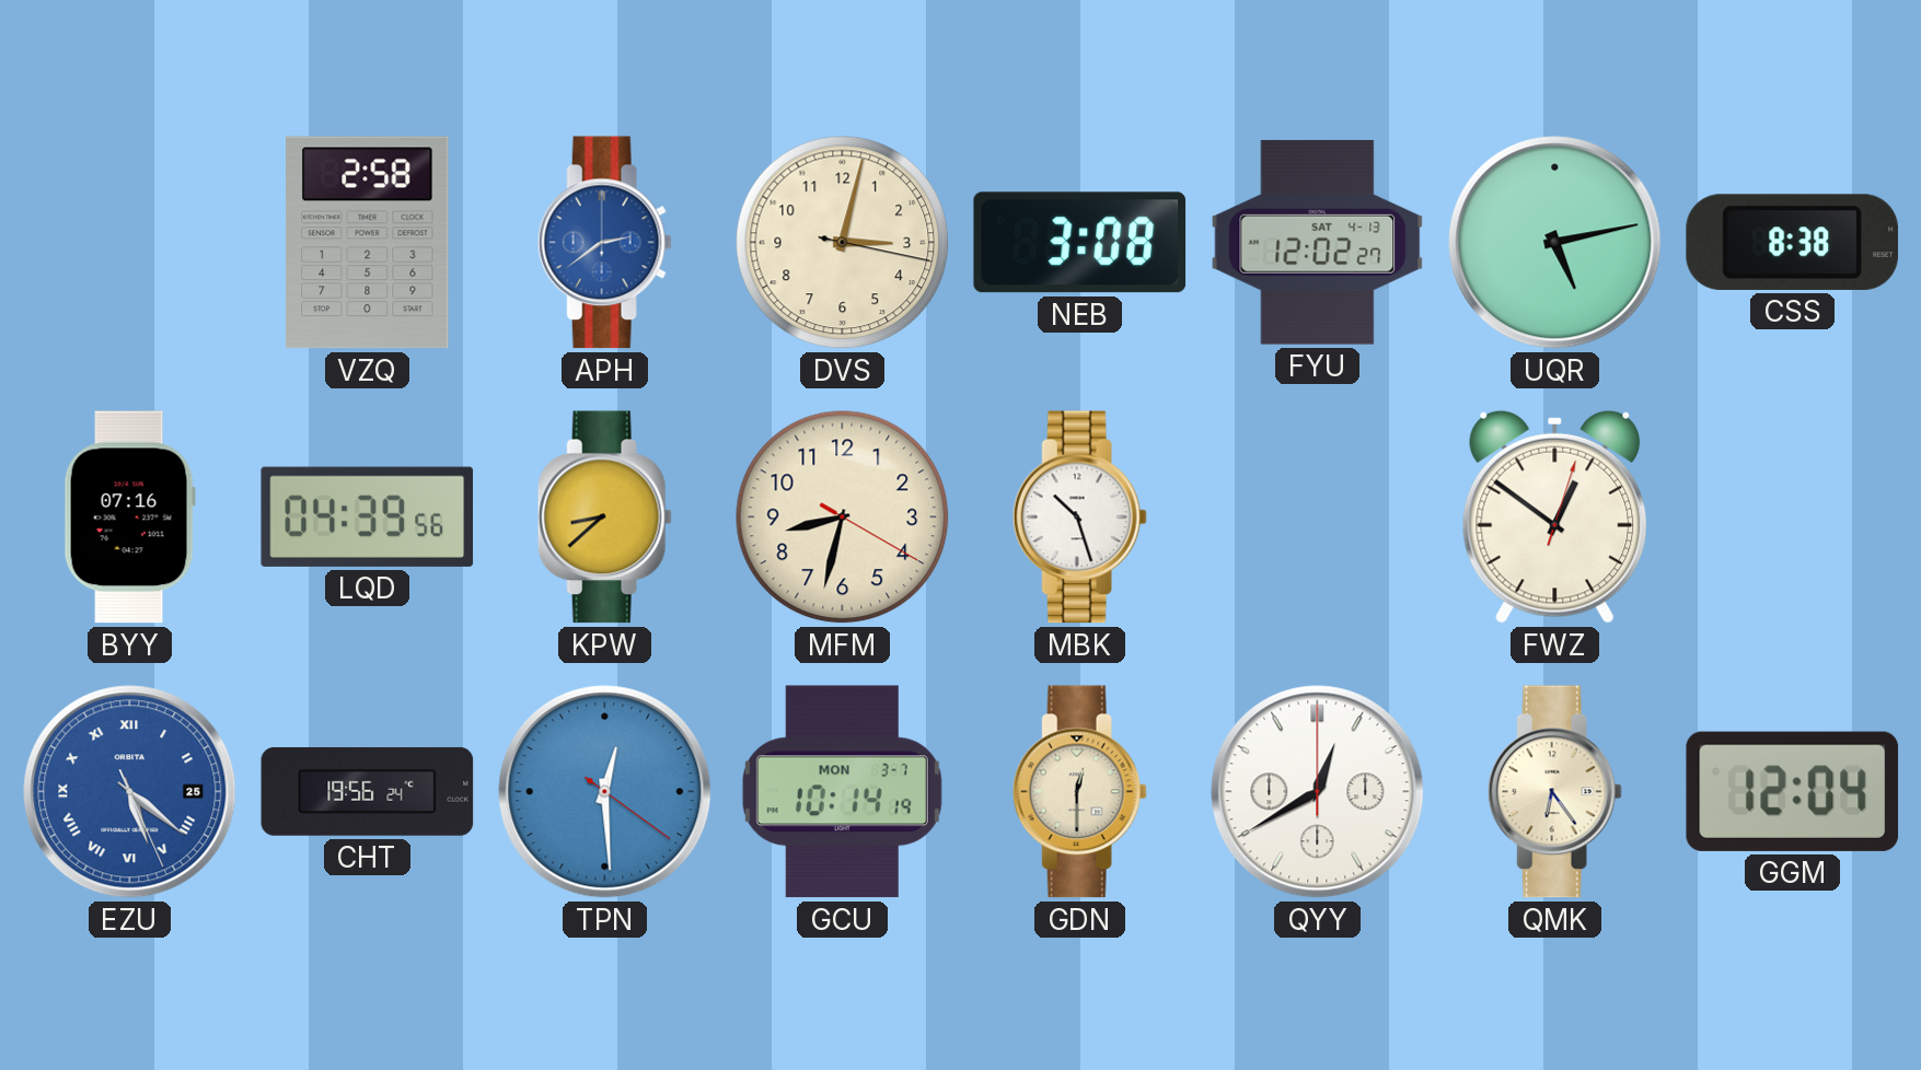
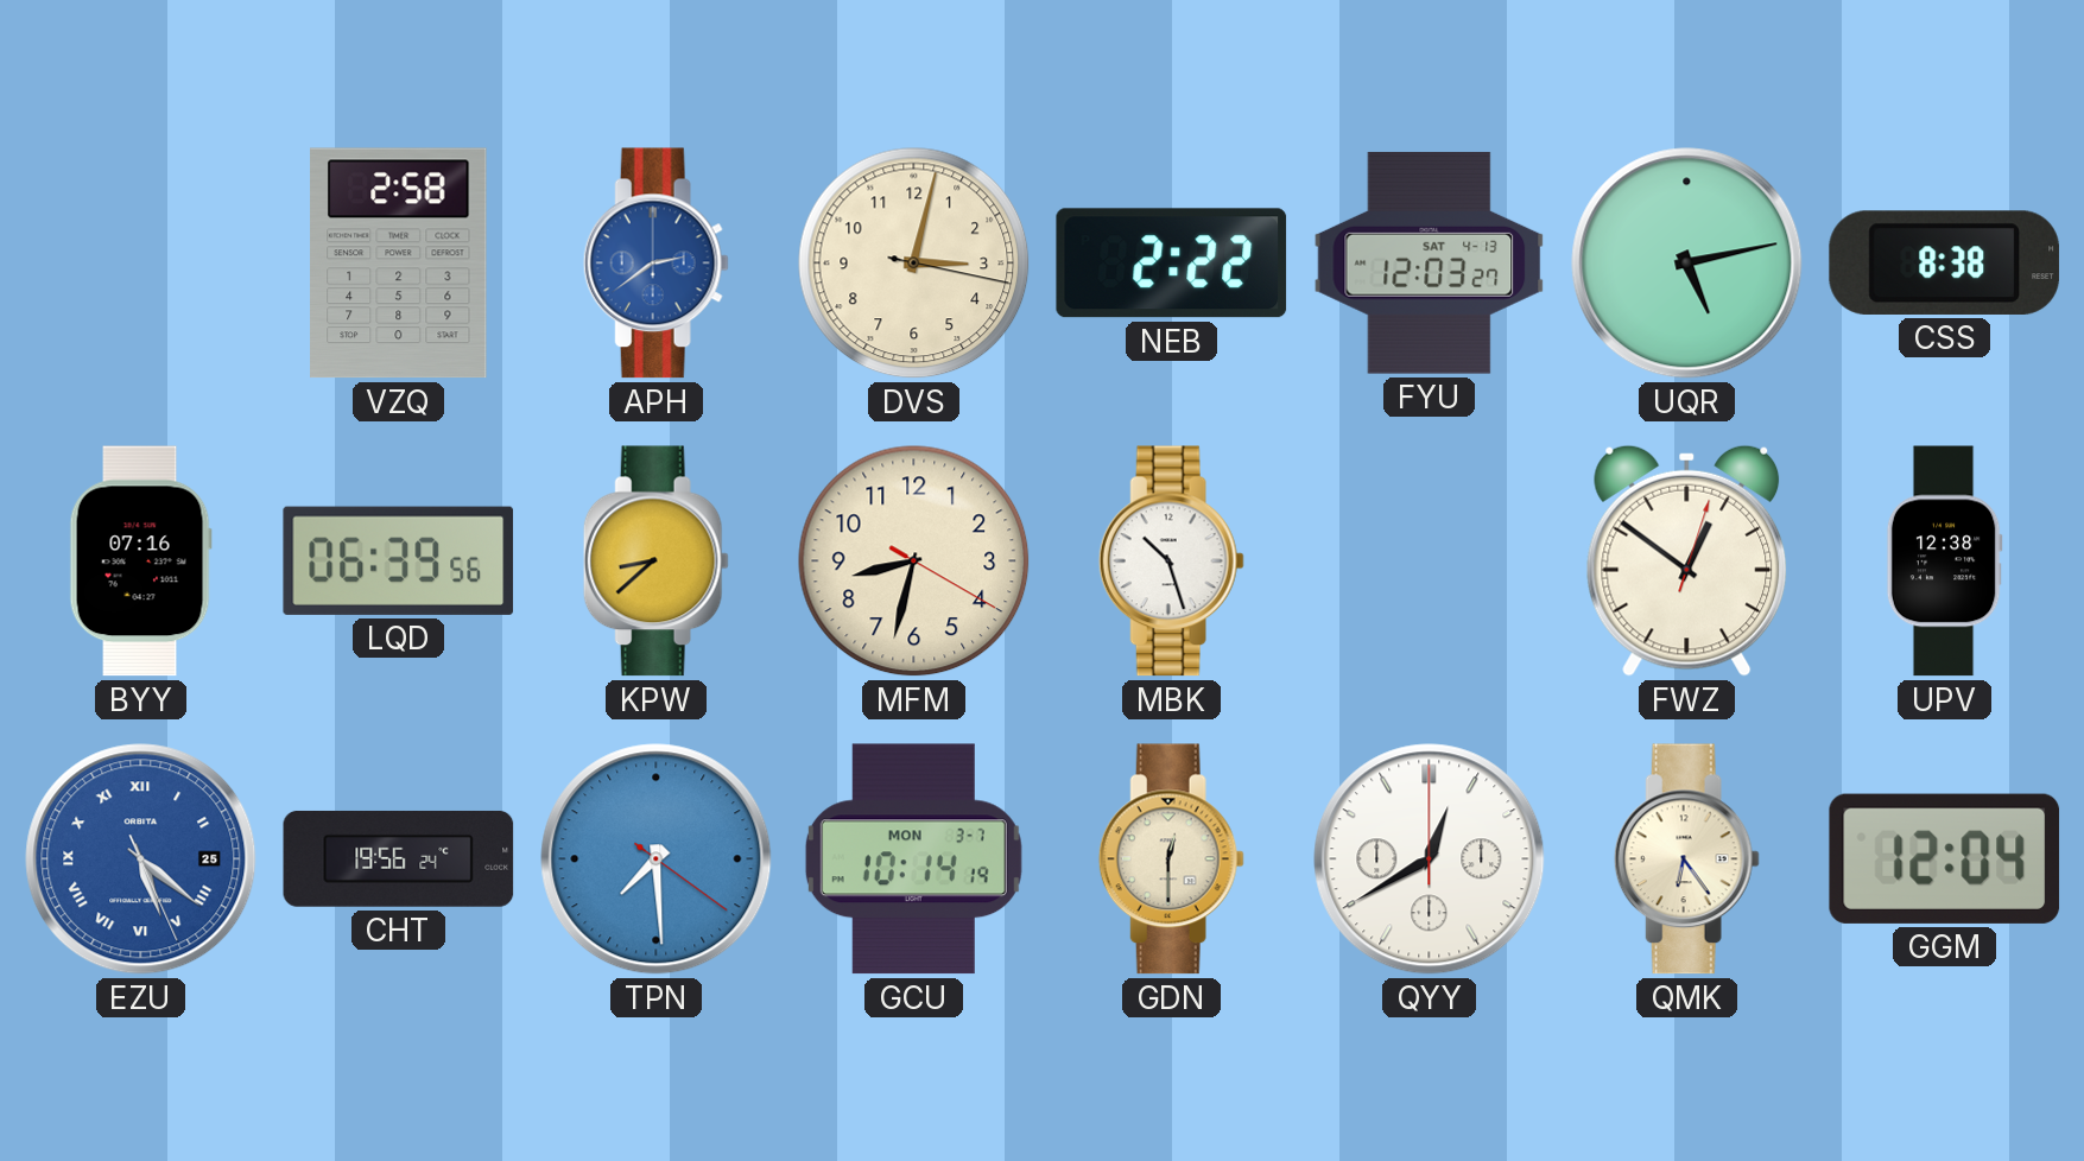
NEB: 3:08 -> 2:22
FYU: 12:02 -> 12:03
LQD: 04:39 -> 06:39
UPV: none -> 12:38
TPN: 12:29 -> 7:29
